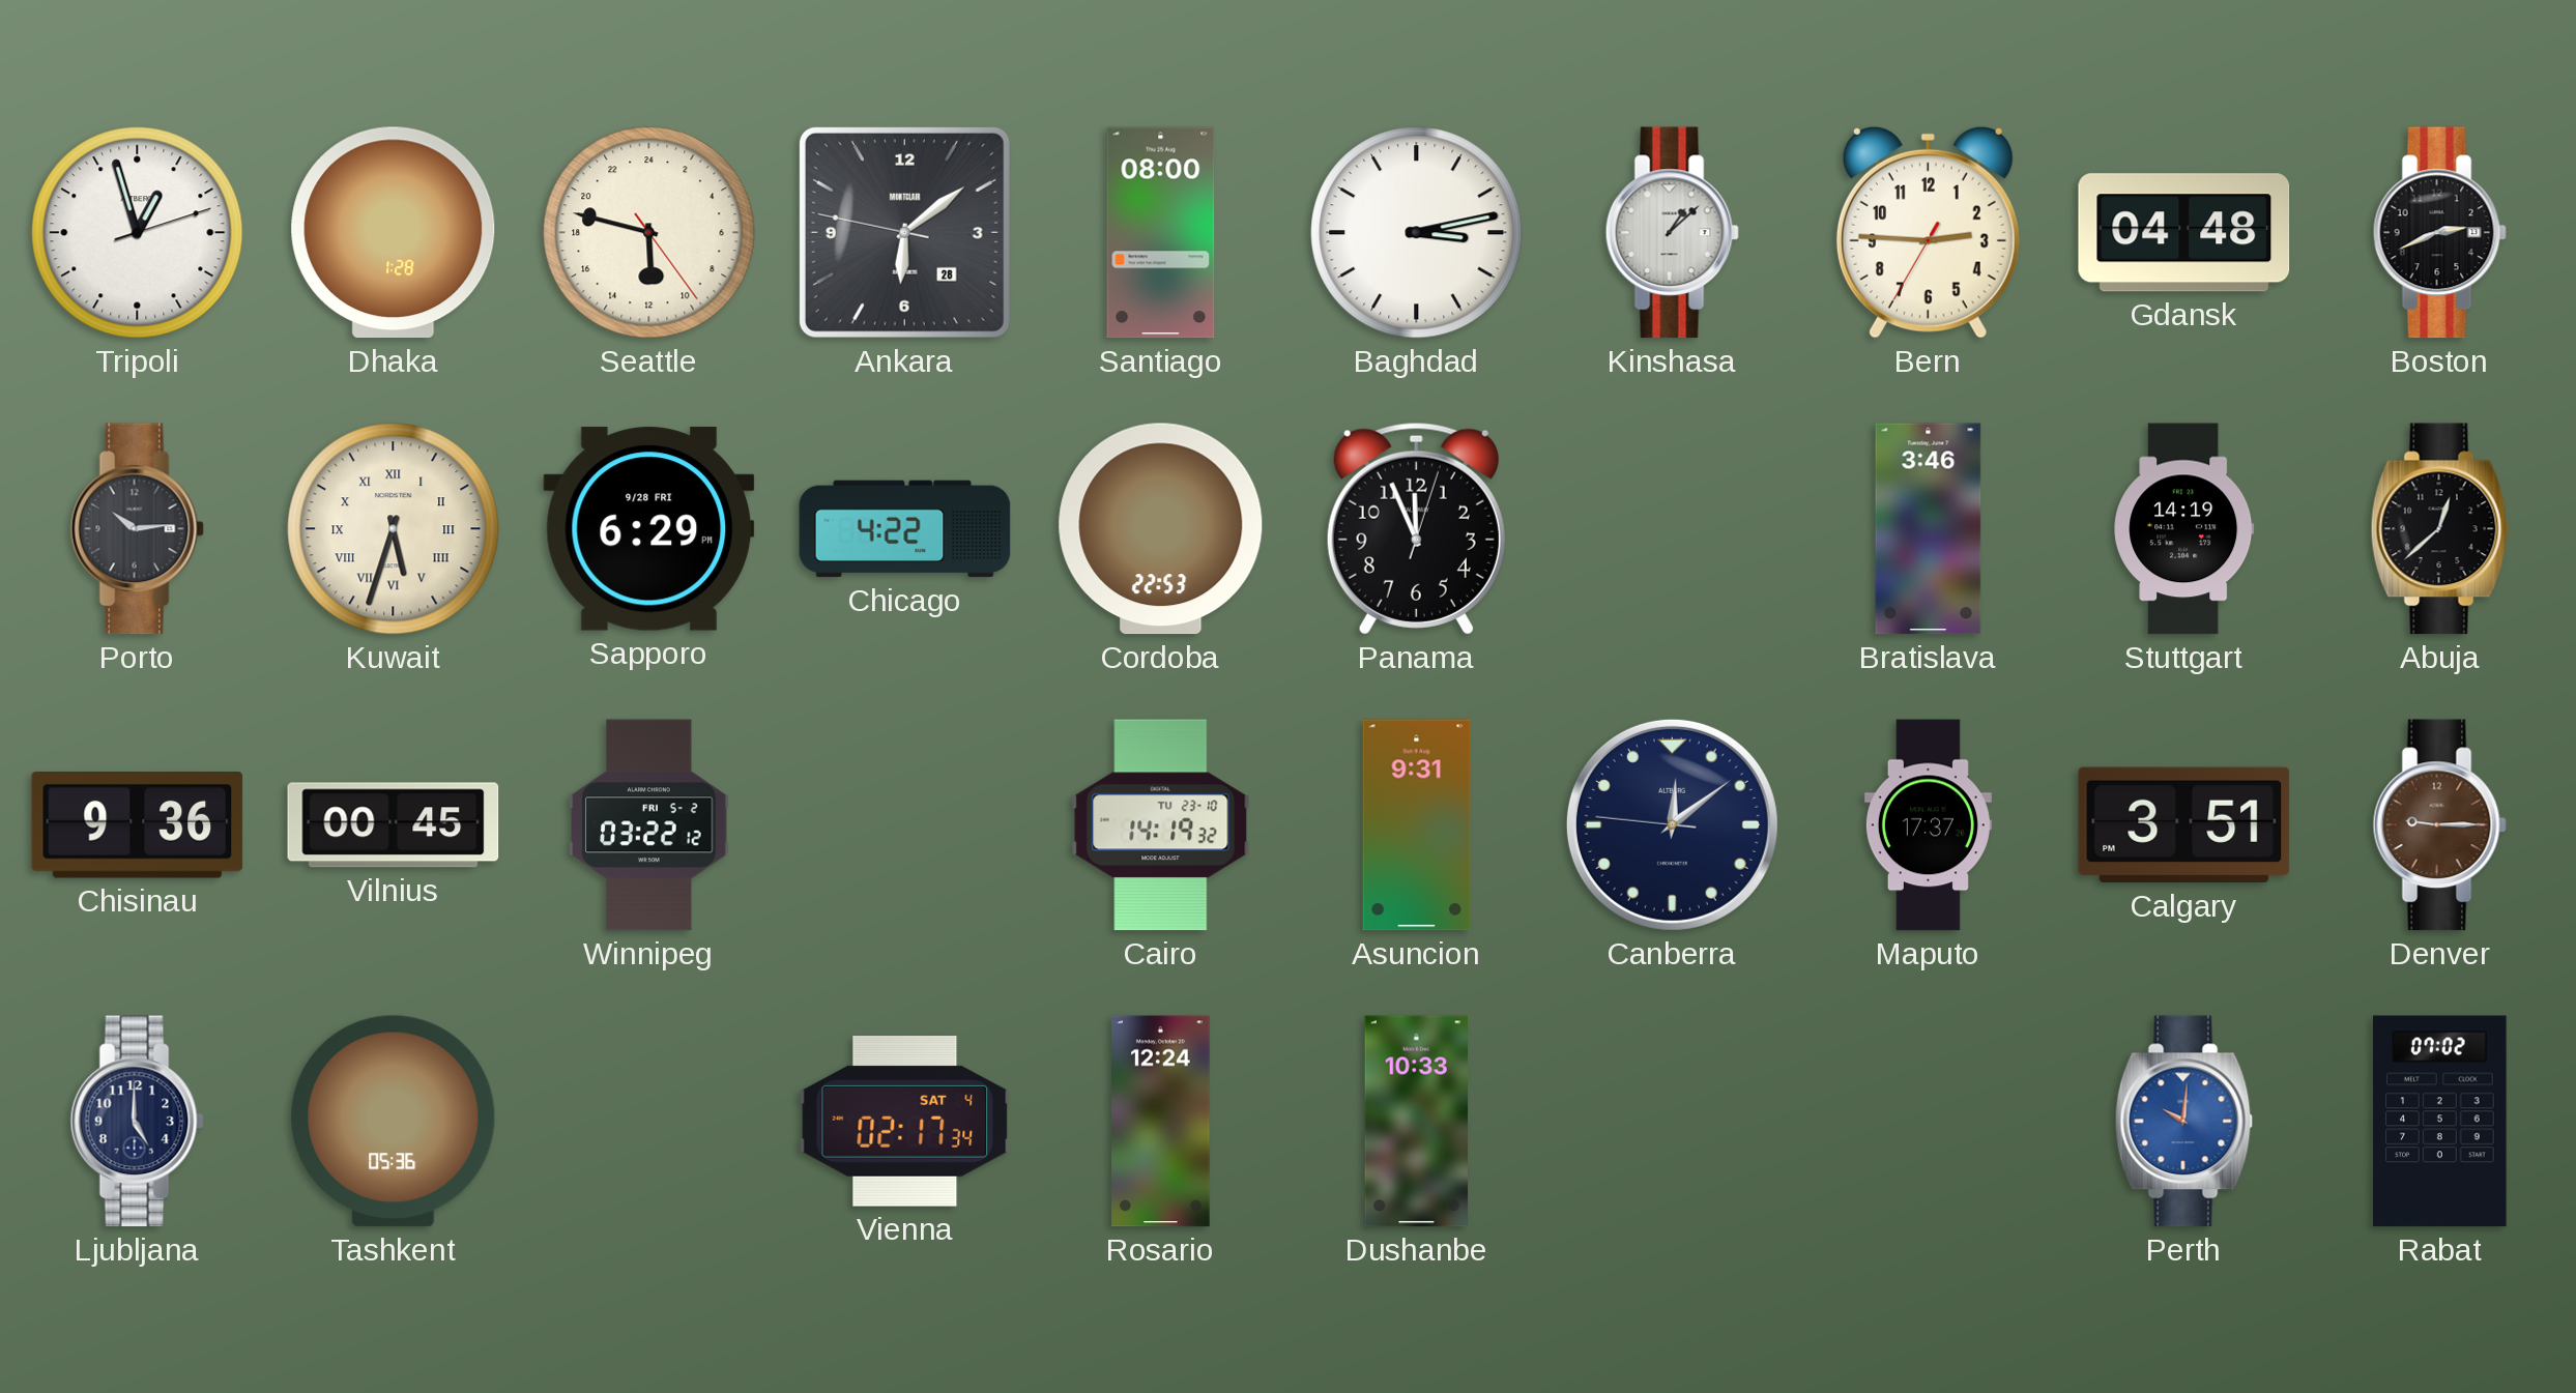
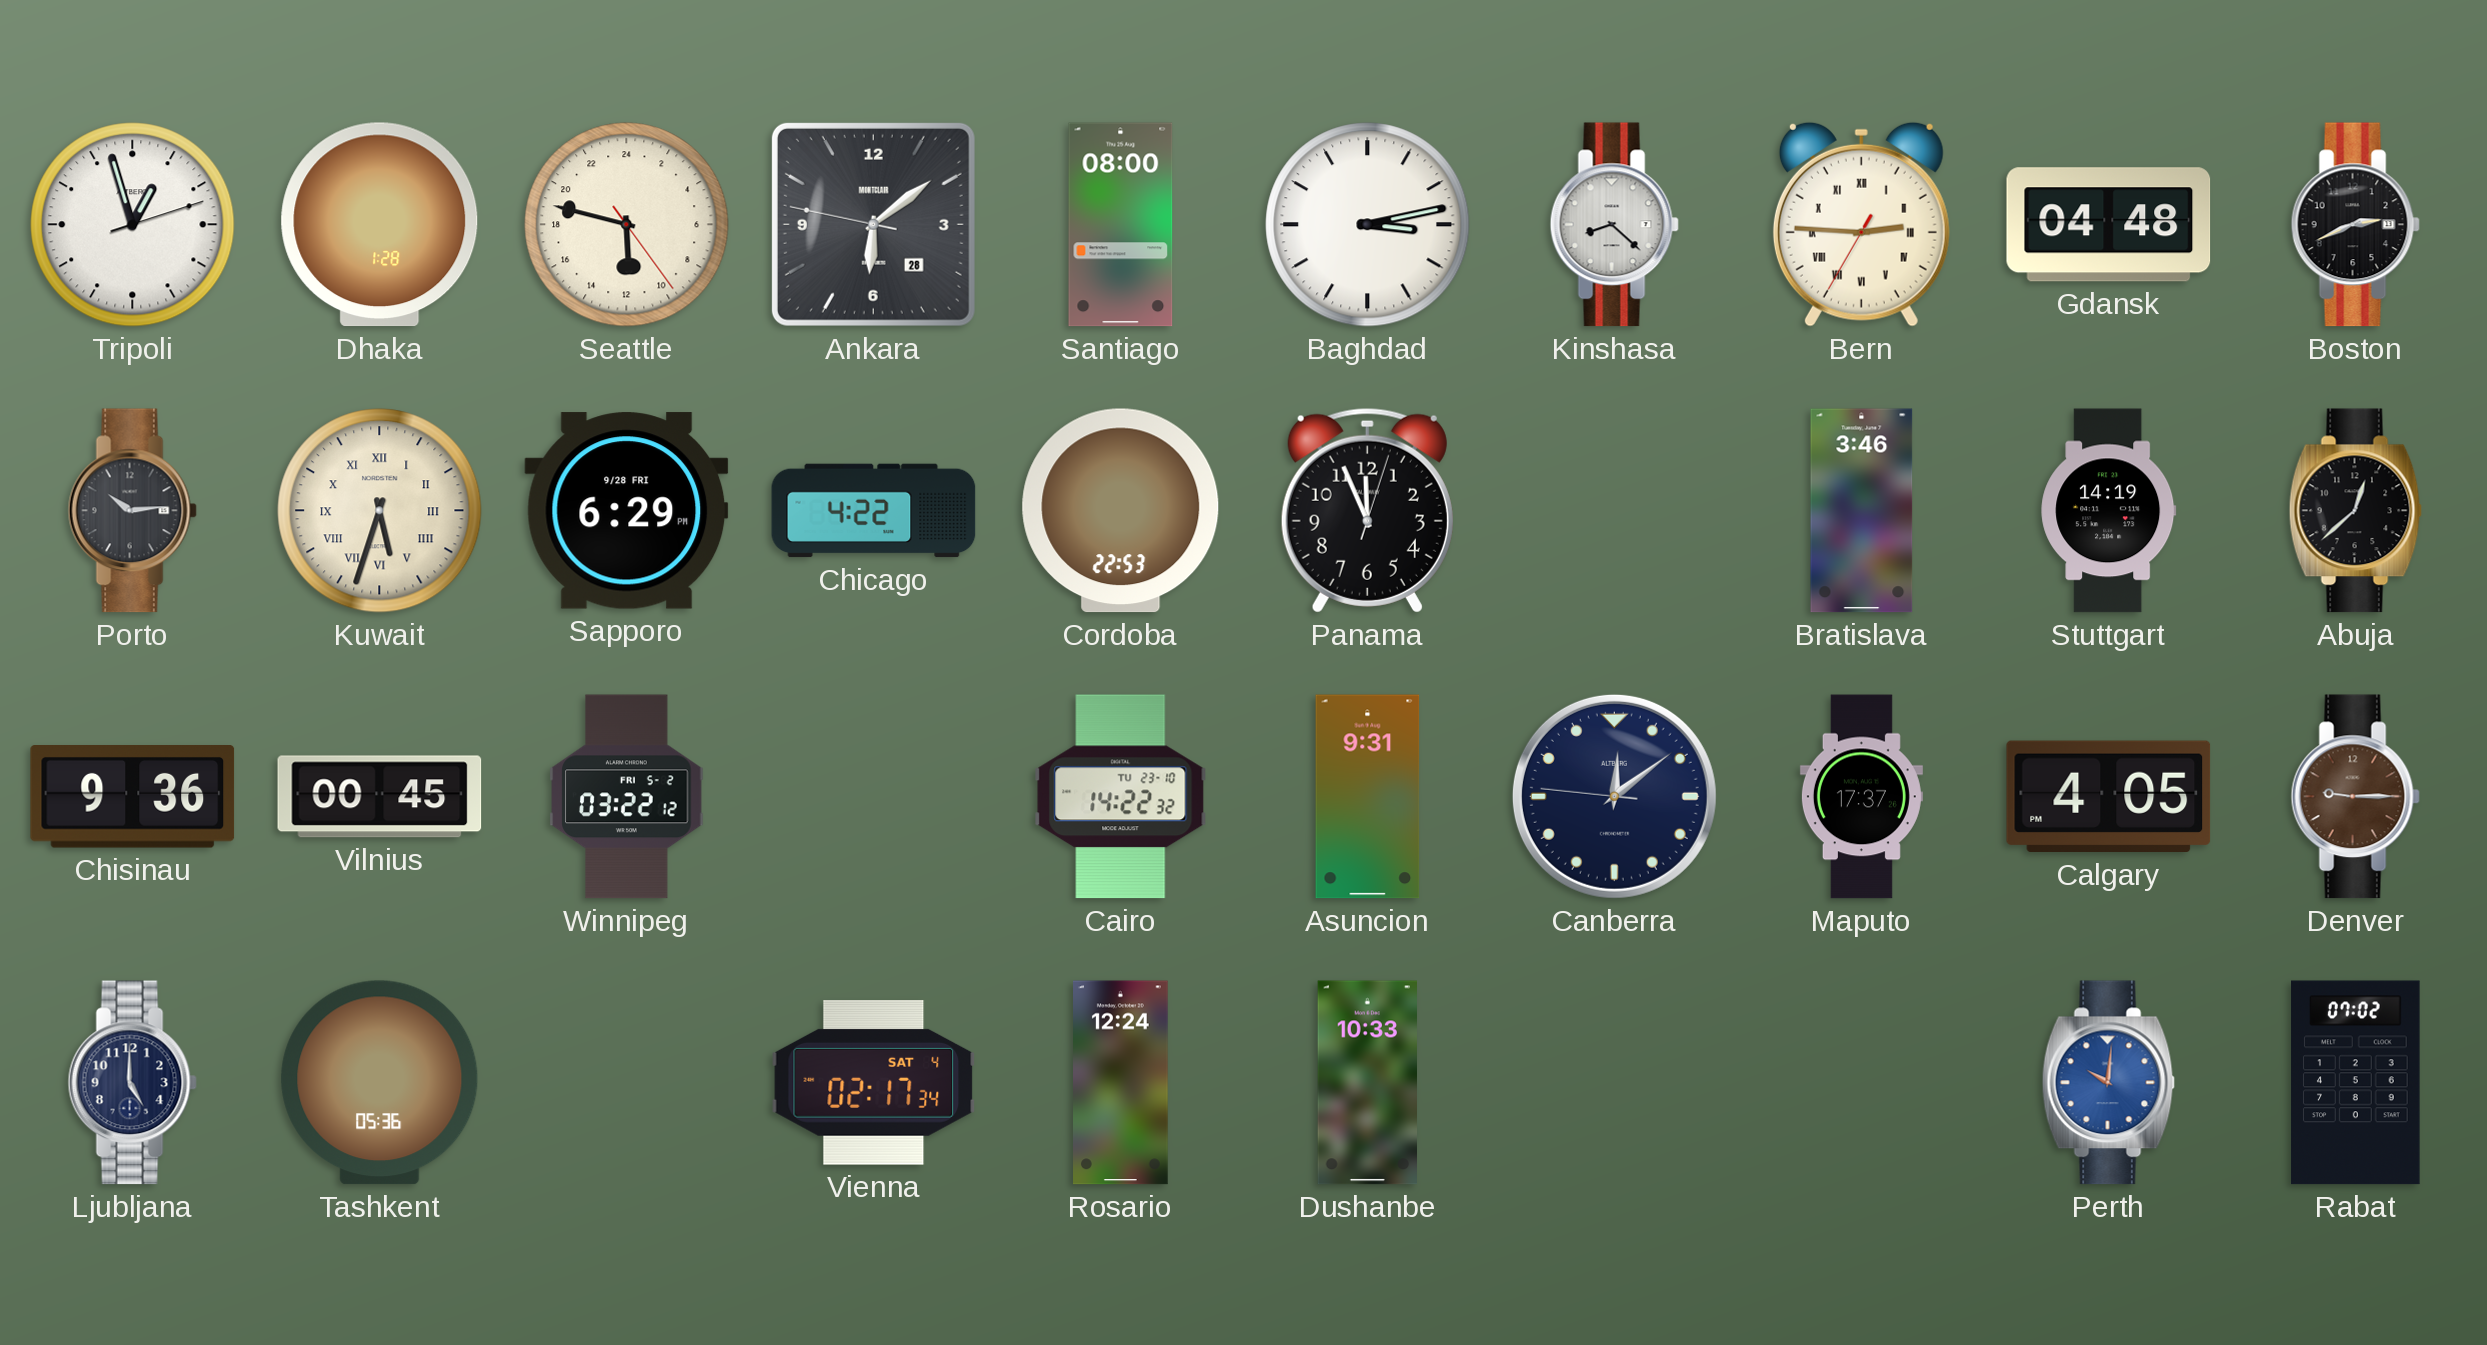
Kinshasa: 1:08 -> 8:22
Bern numerals: Arabic -> Roman
Cairo: 14:19 -> 14:22
Calgary: 3:51 -> 4:05
